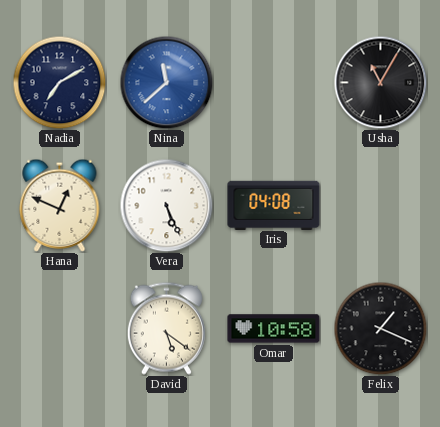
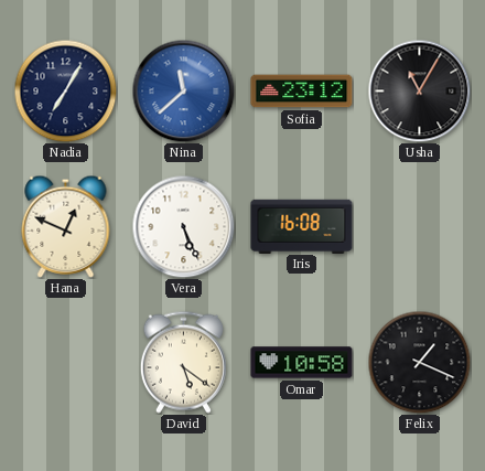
Nadia: 7:10 -> 7:05
Sofia: none -> 23:12
Iris: 04:08 -> 16:08
